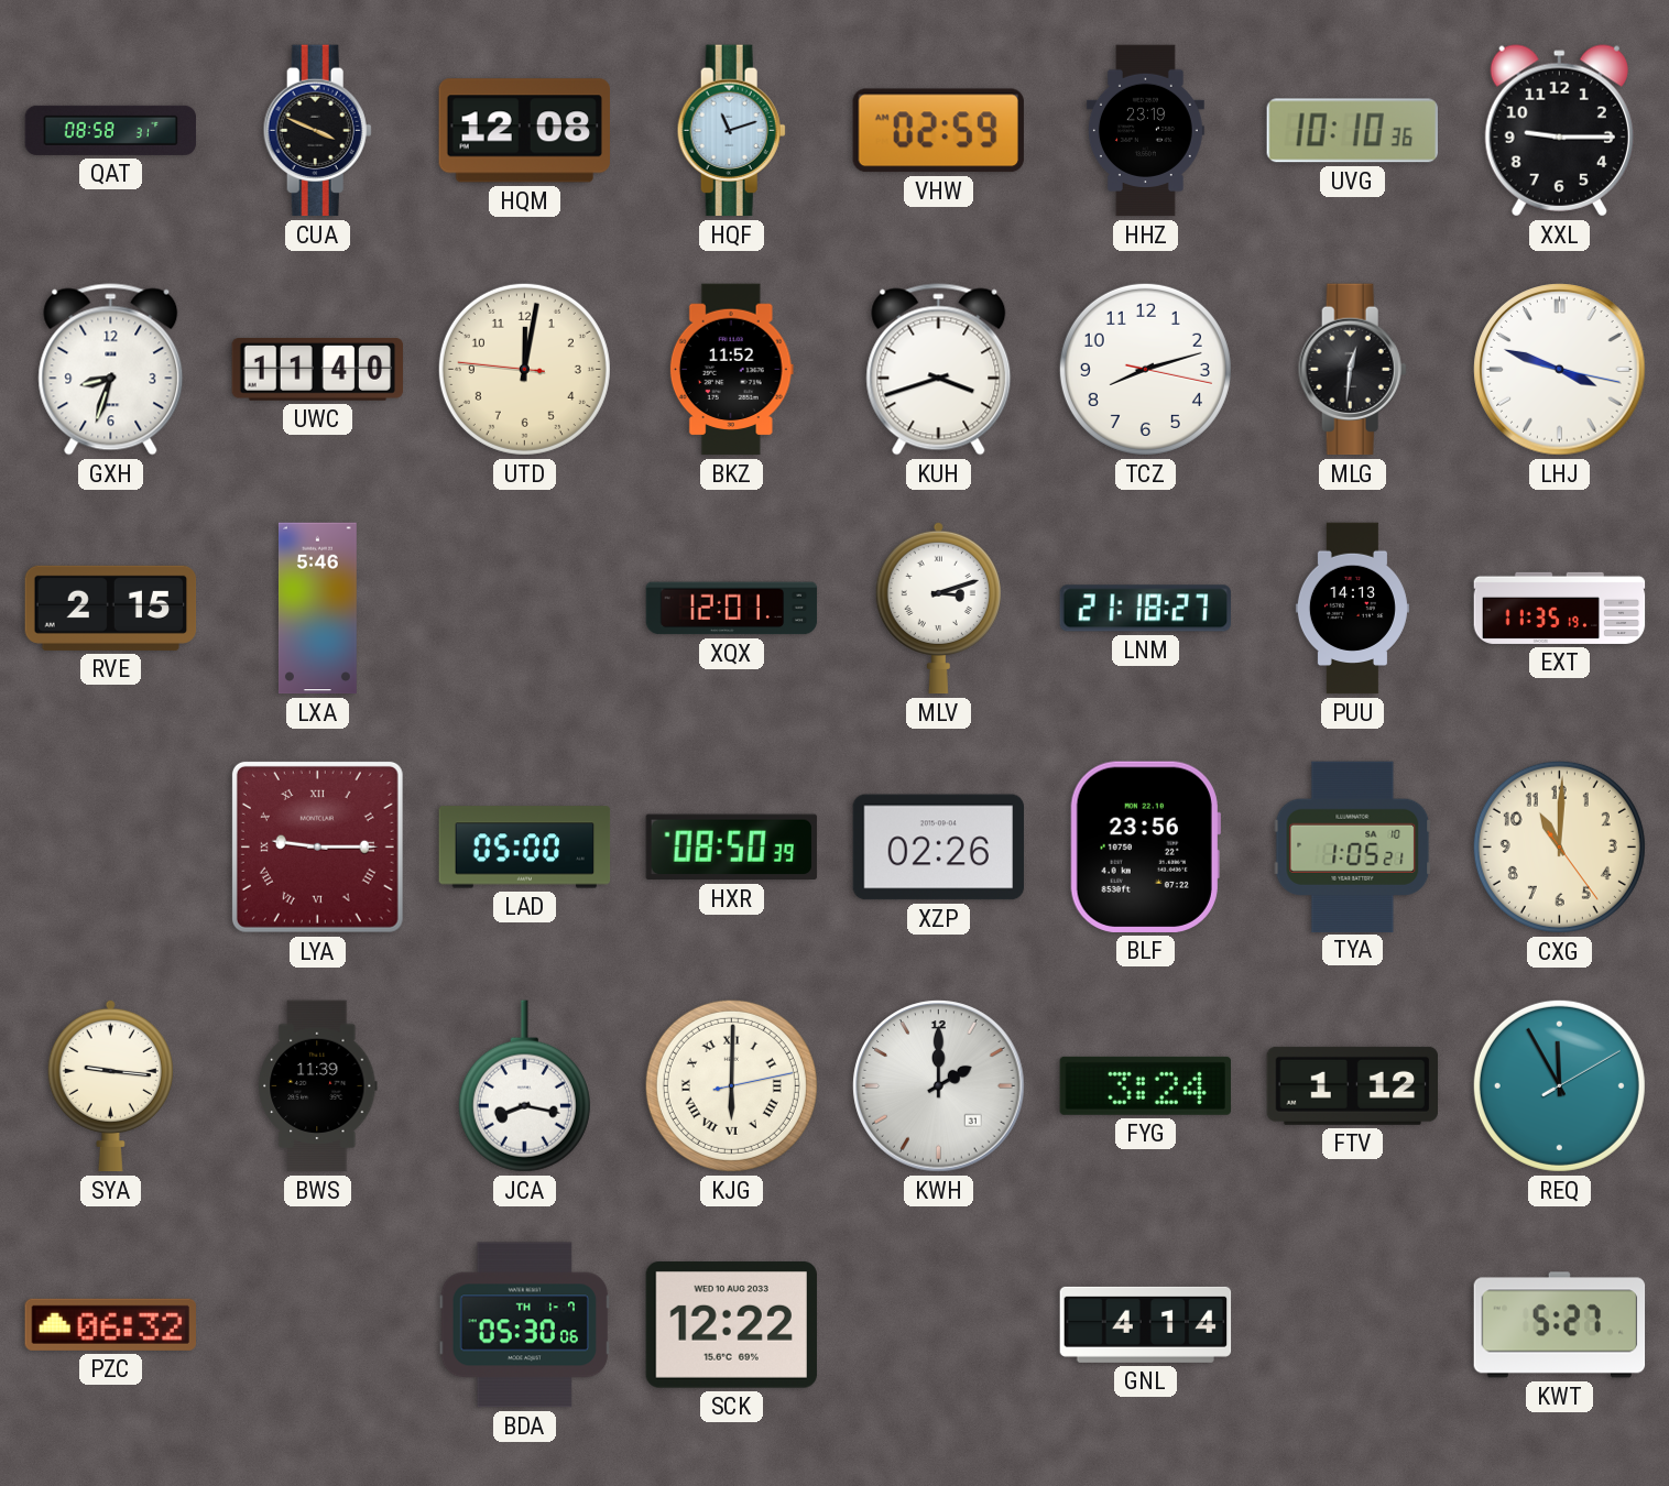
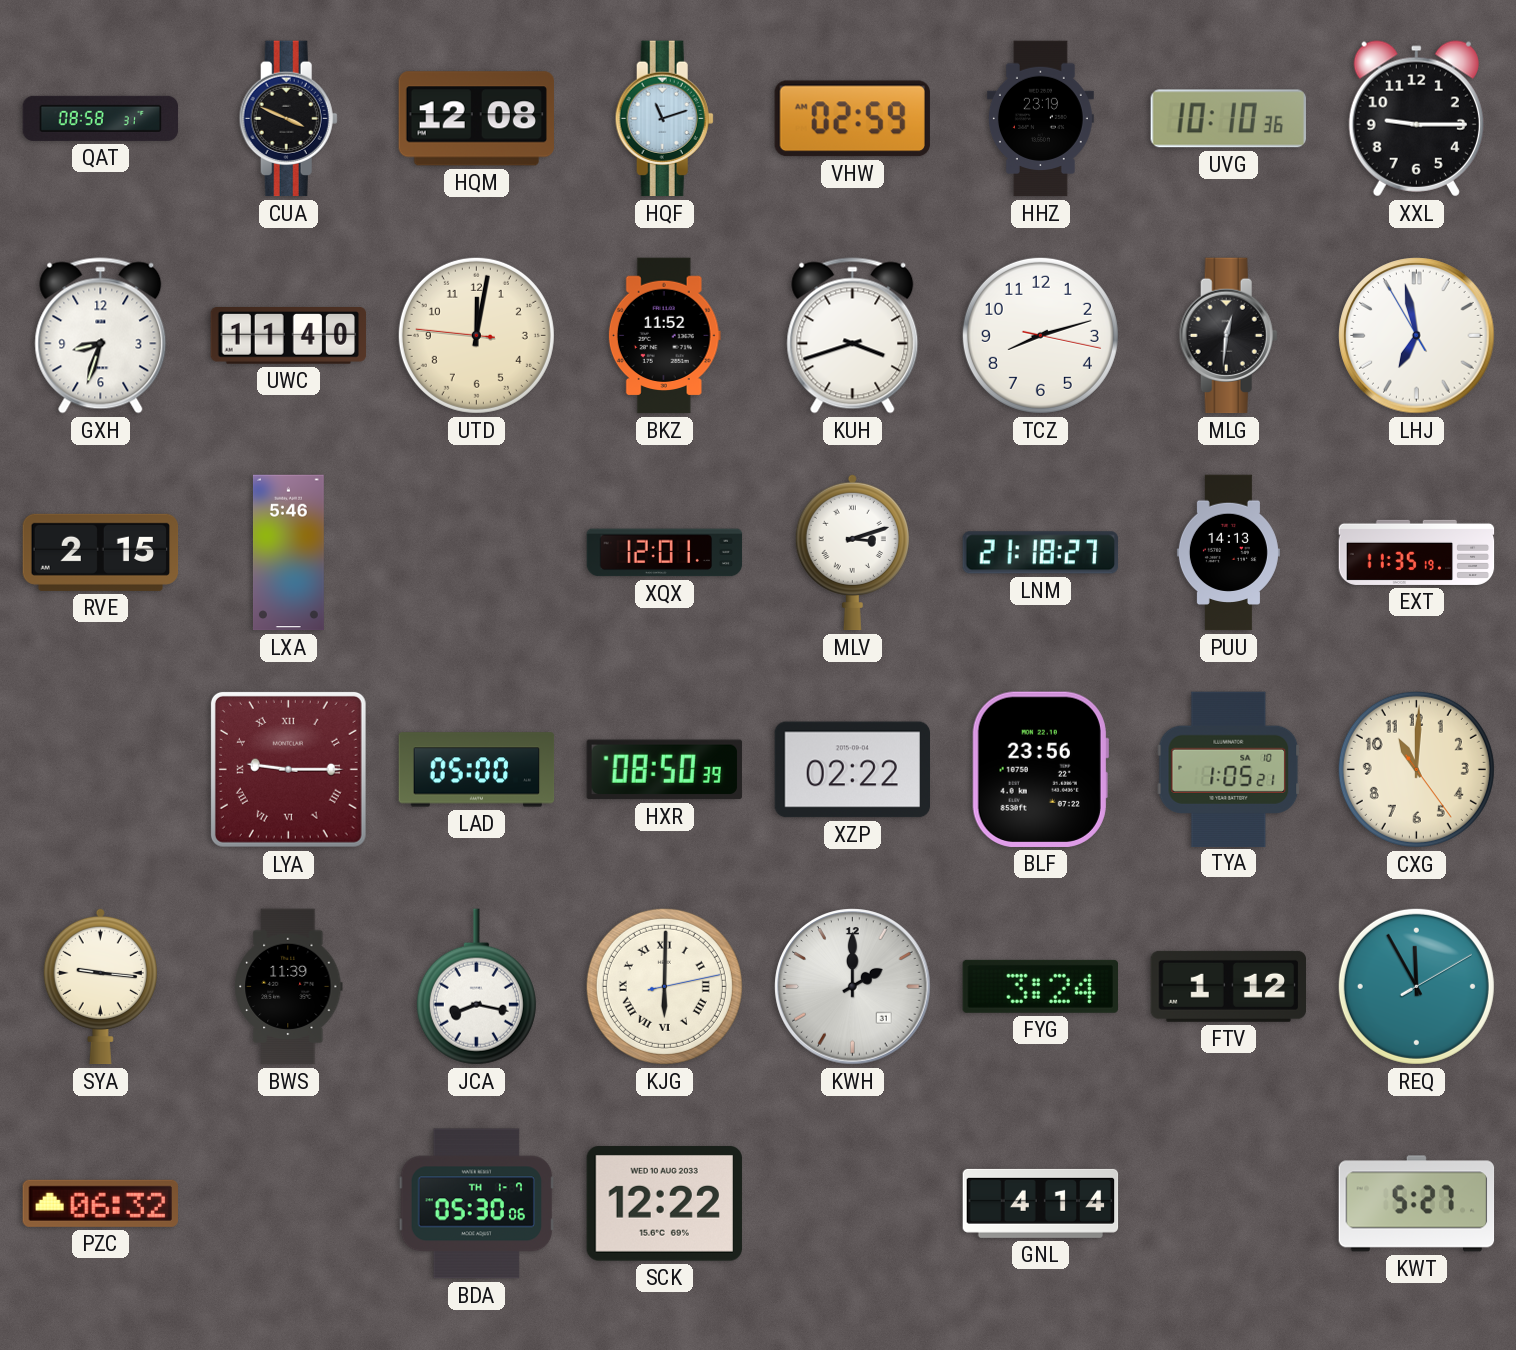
LHJ: 3:48 -> 6:57
XZP: 02:26 -> 02:22
